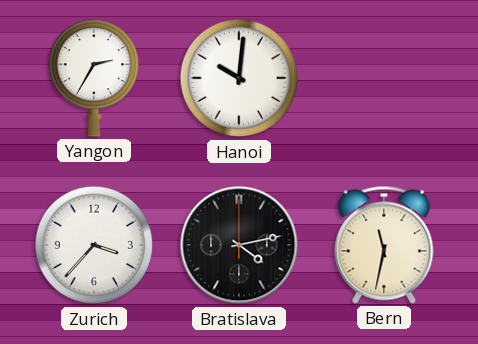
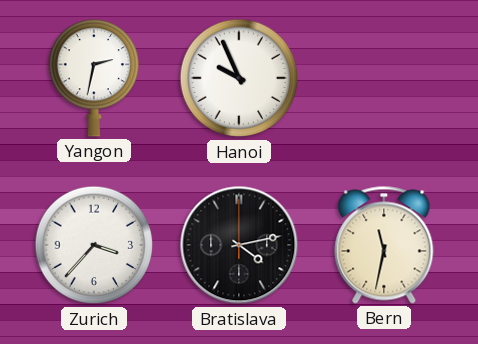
Yangon: 2:35 -> 2:32
Hanoi: 10:01 -> 9:56
